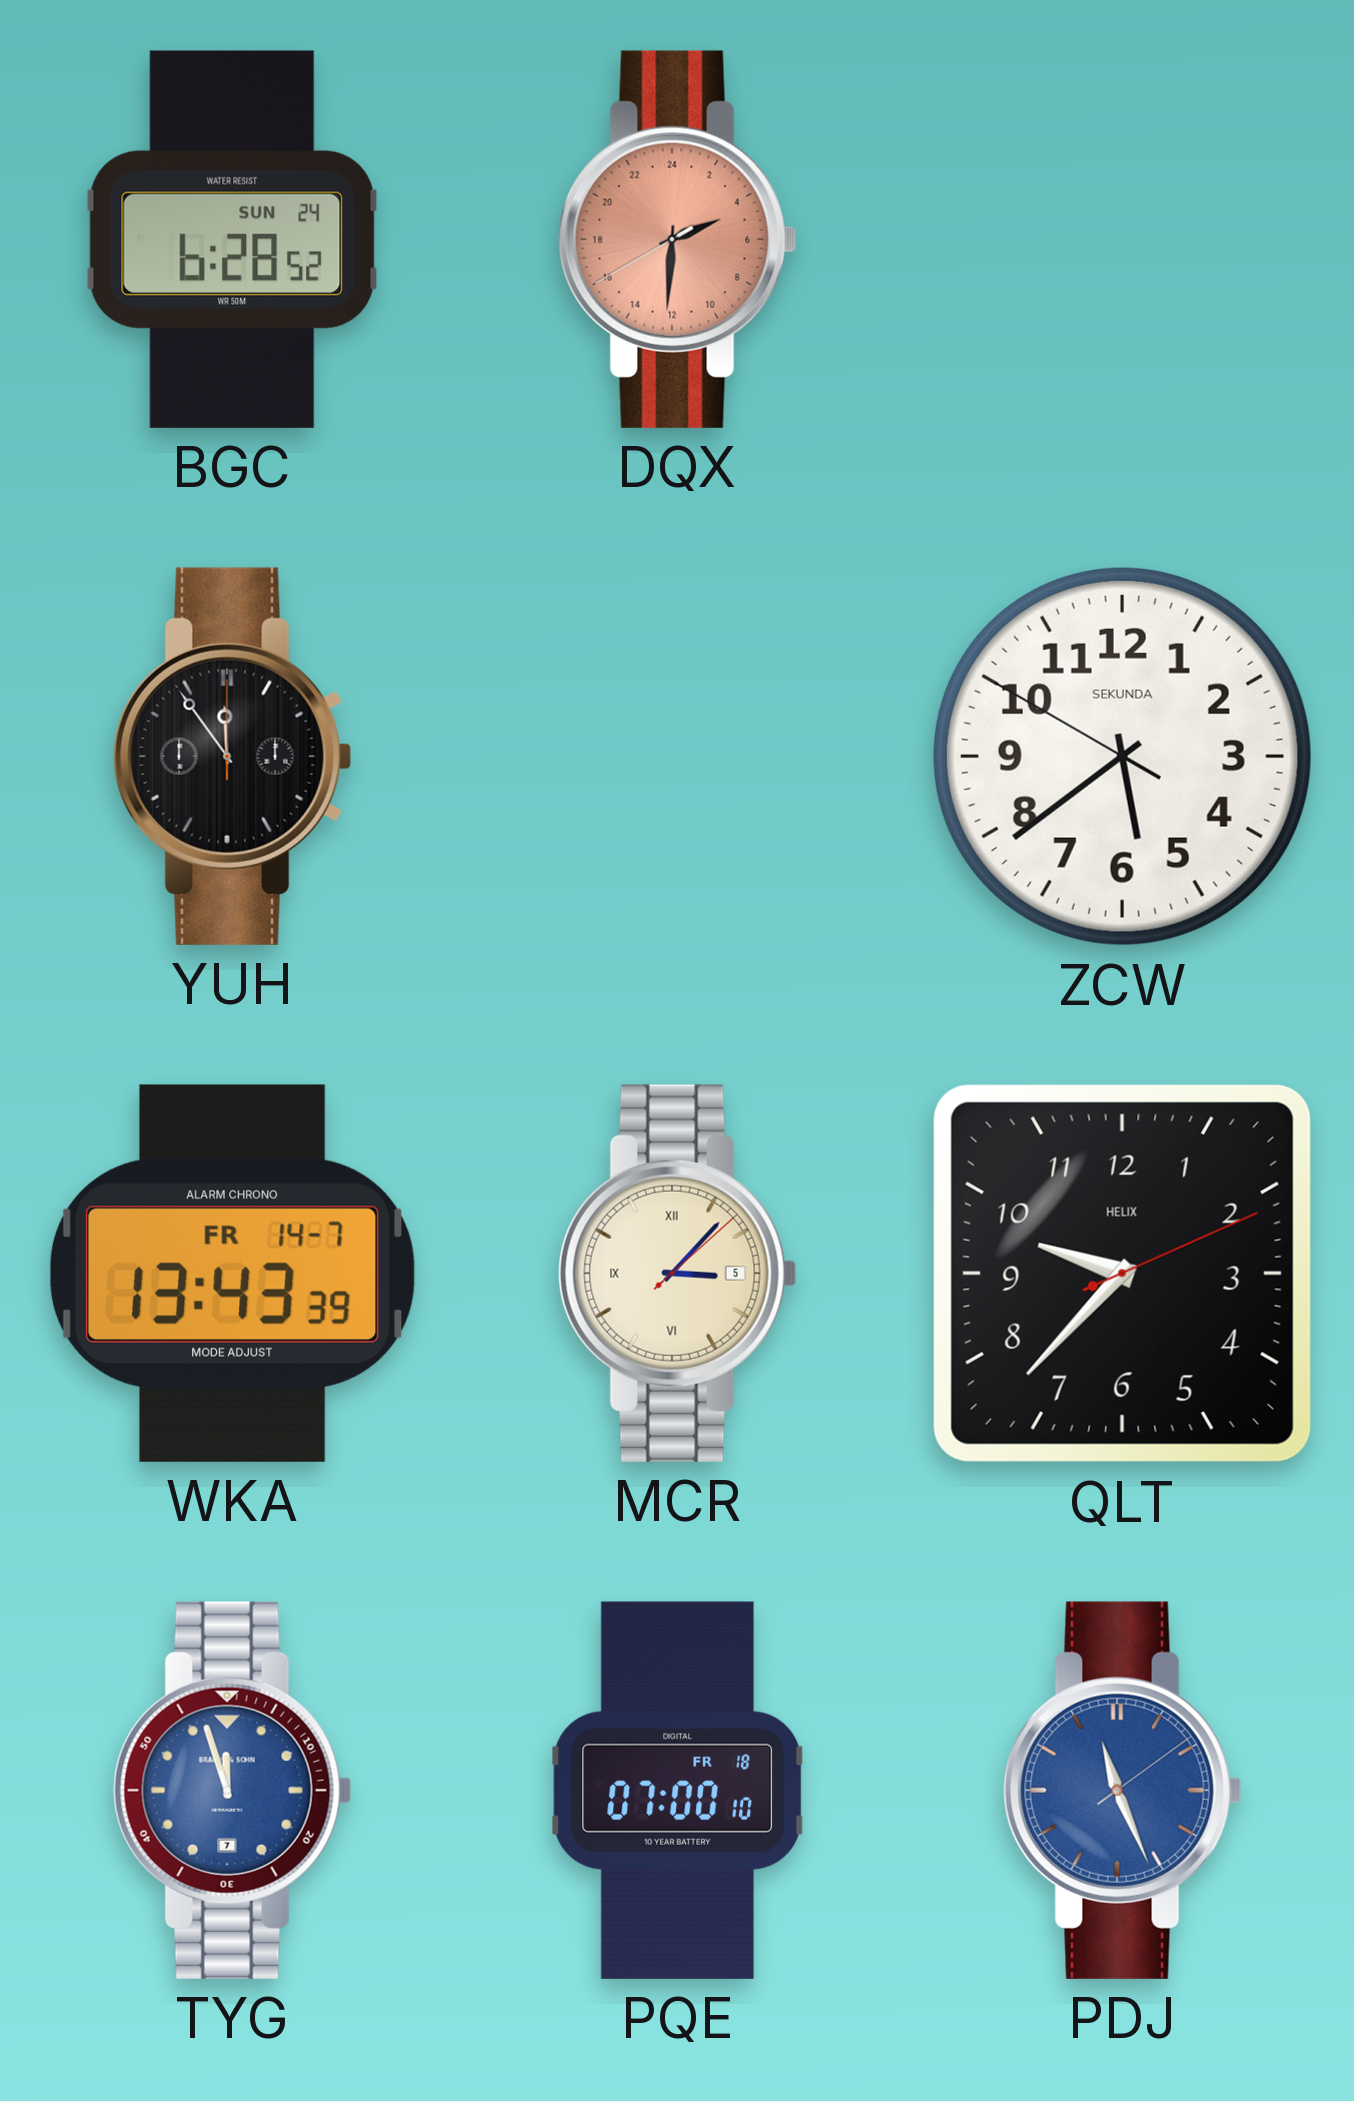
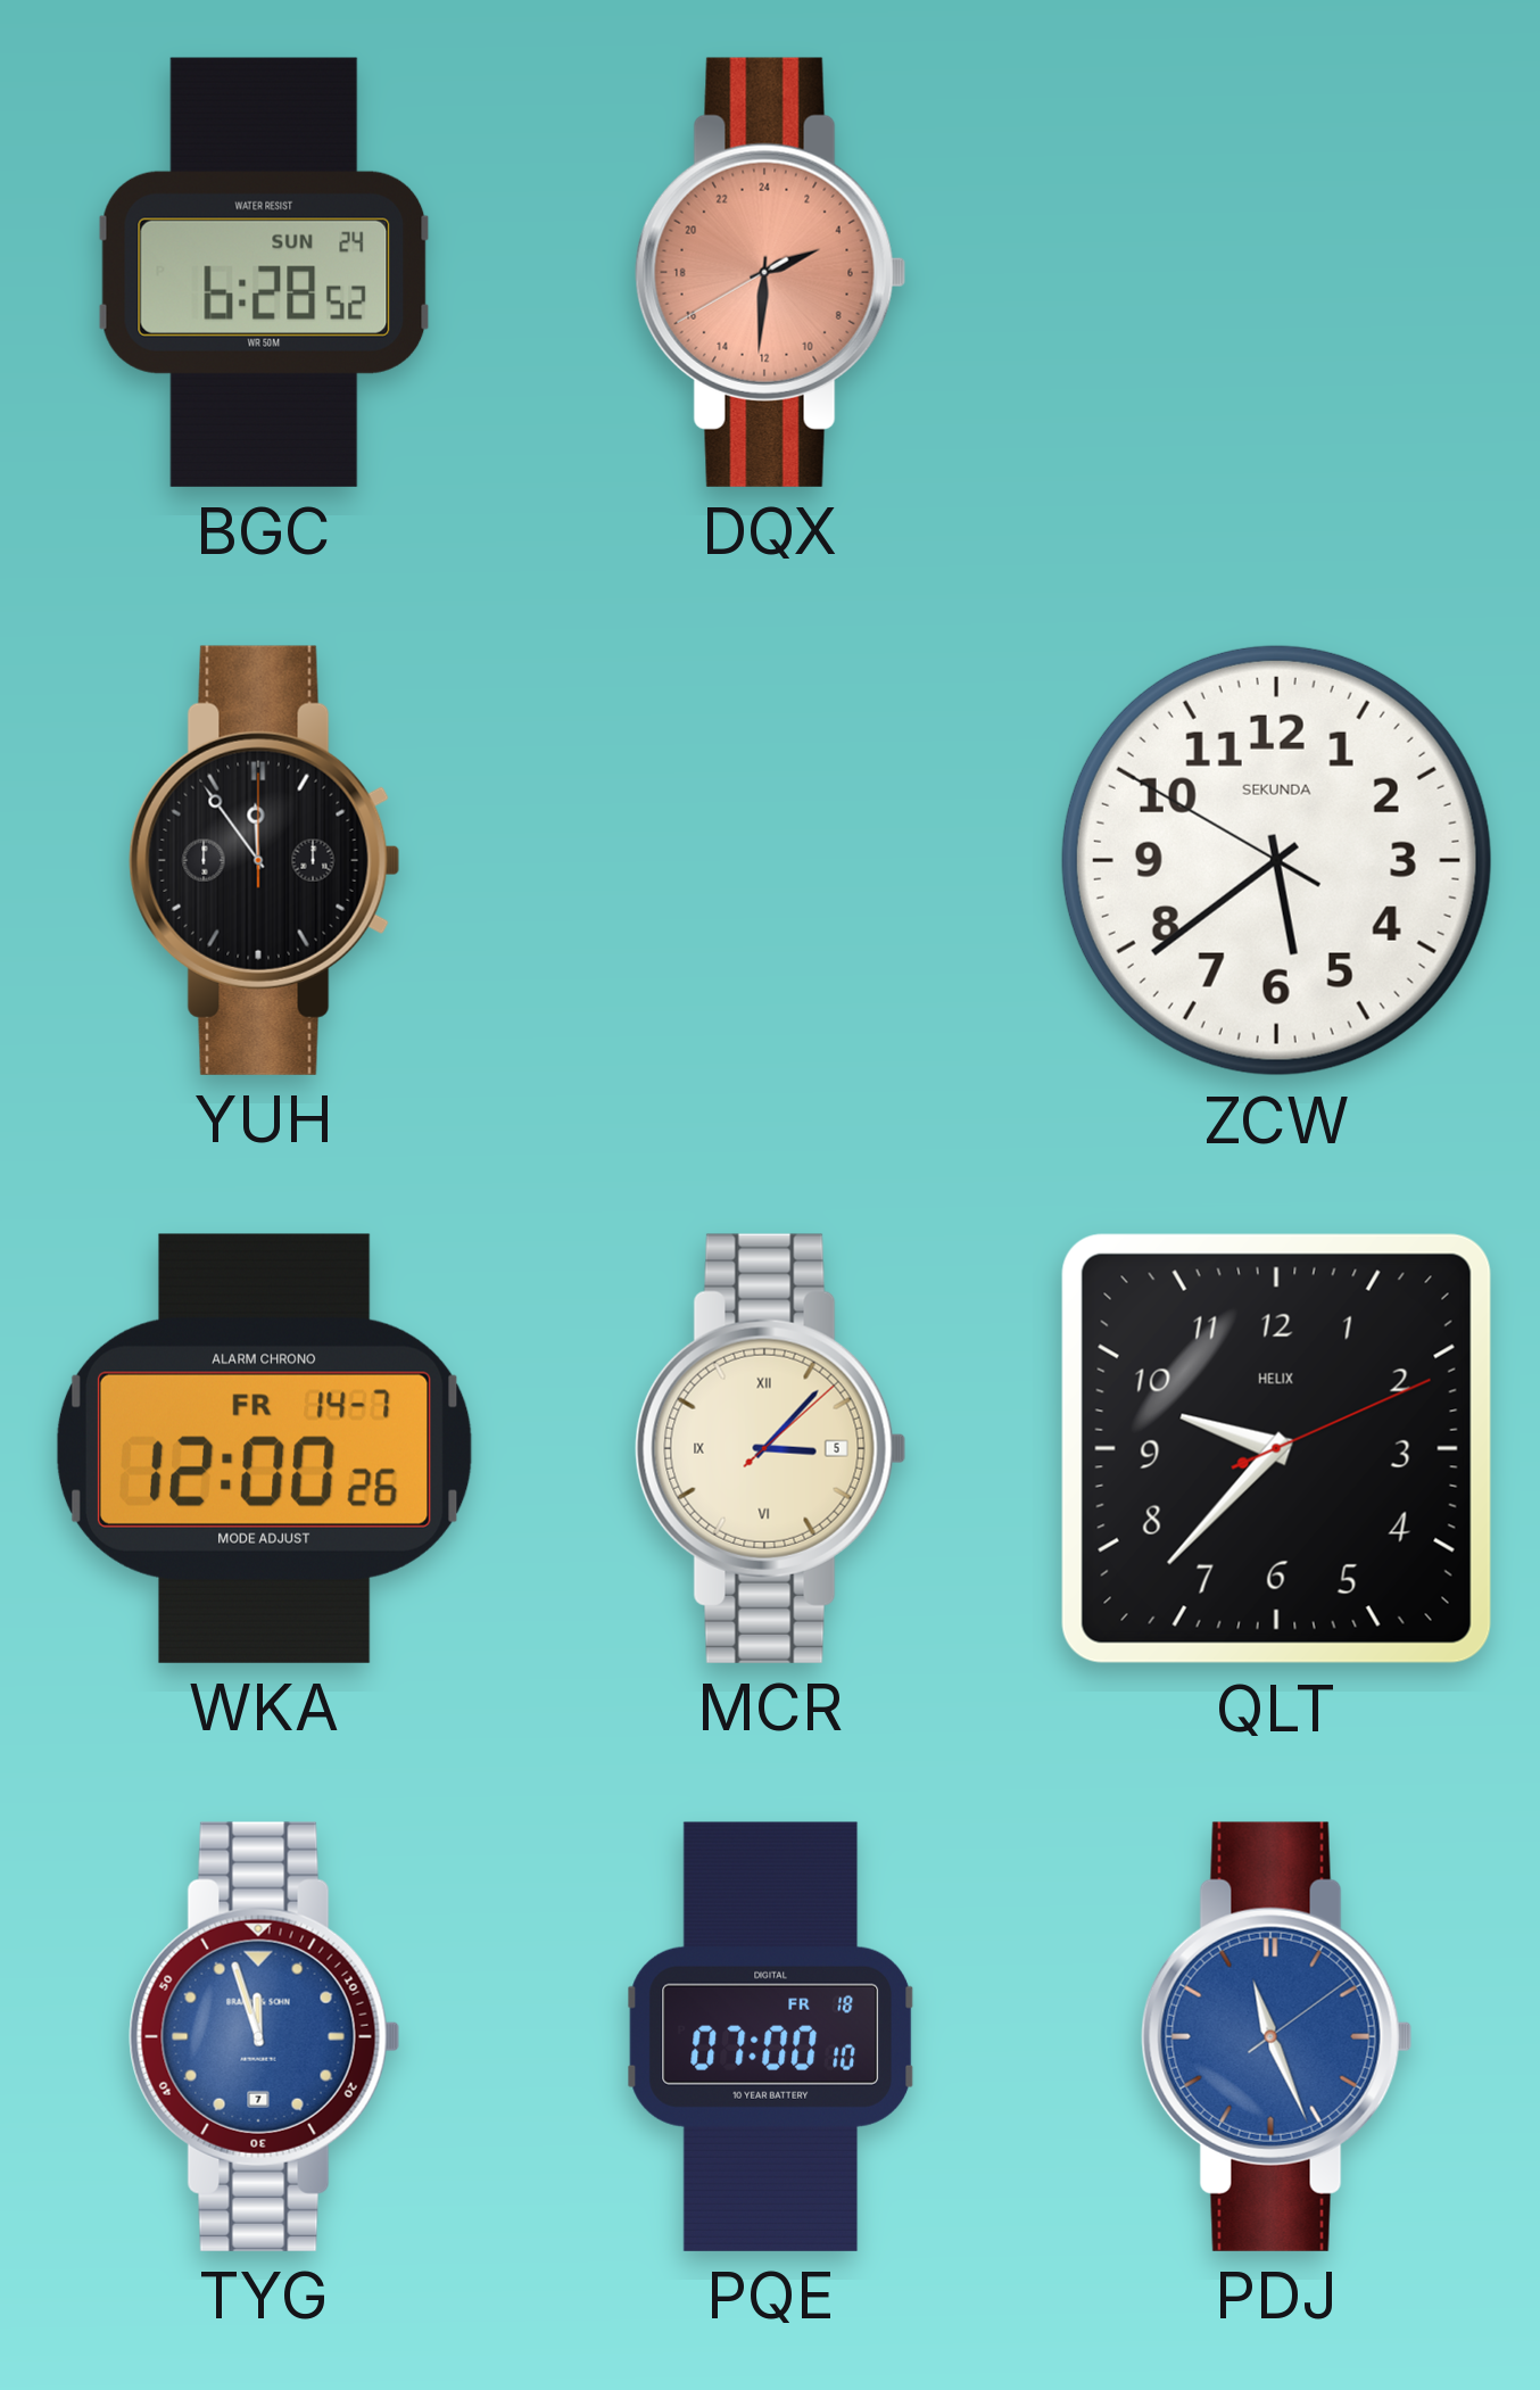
WKA: 13:43 -> 12:00
